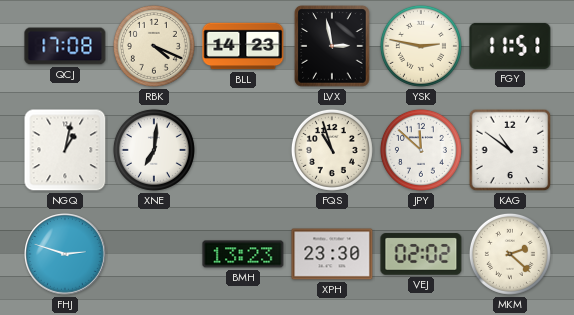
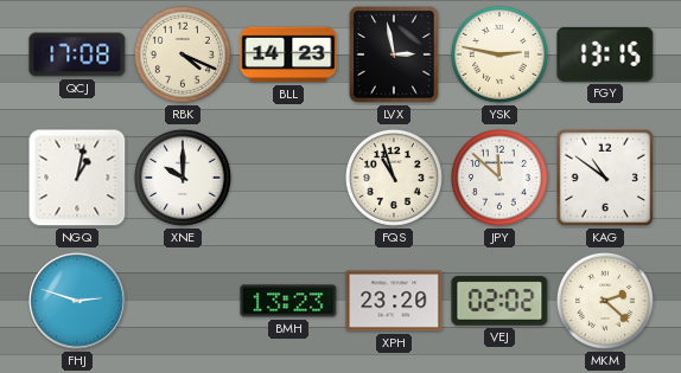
FGY: 11:51 -> 13:15
XNE: 7:01 -> 10:00
XPH: 23:30 -> 23:20
